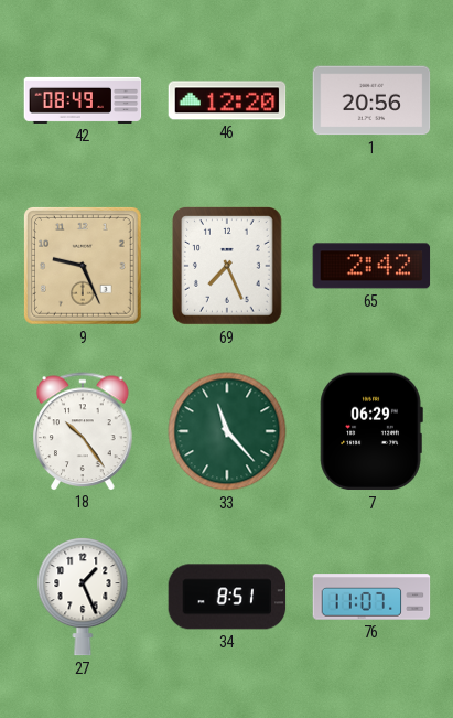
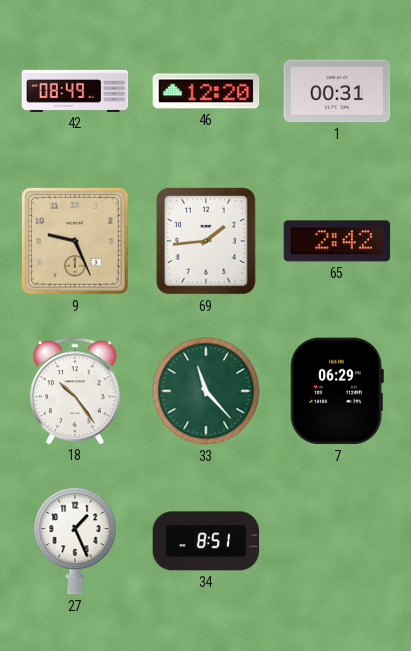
1: 20:56 -> 00:31
69: 7:26 -> 1:44
76: 11:07 -> none
